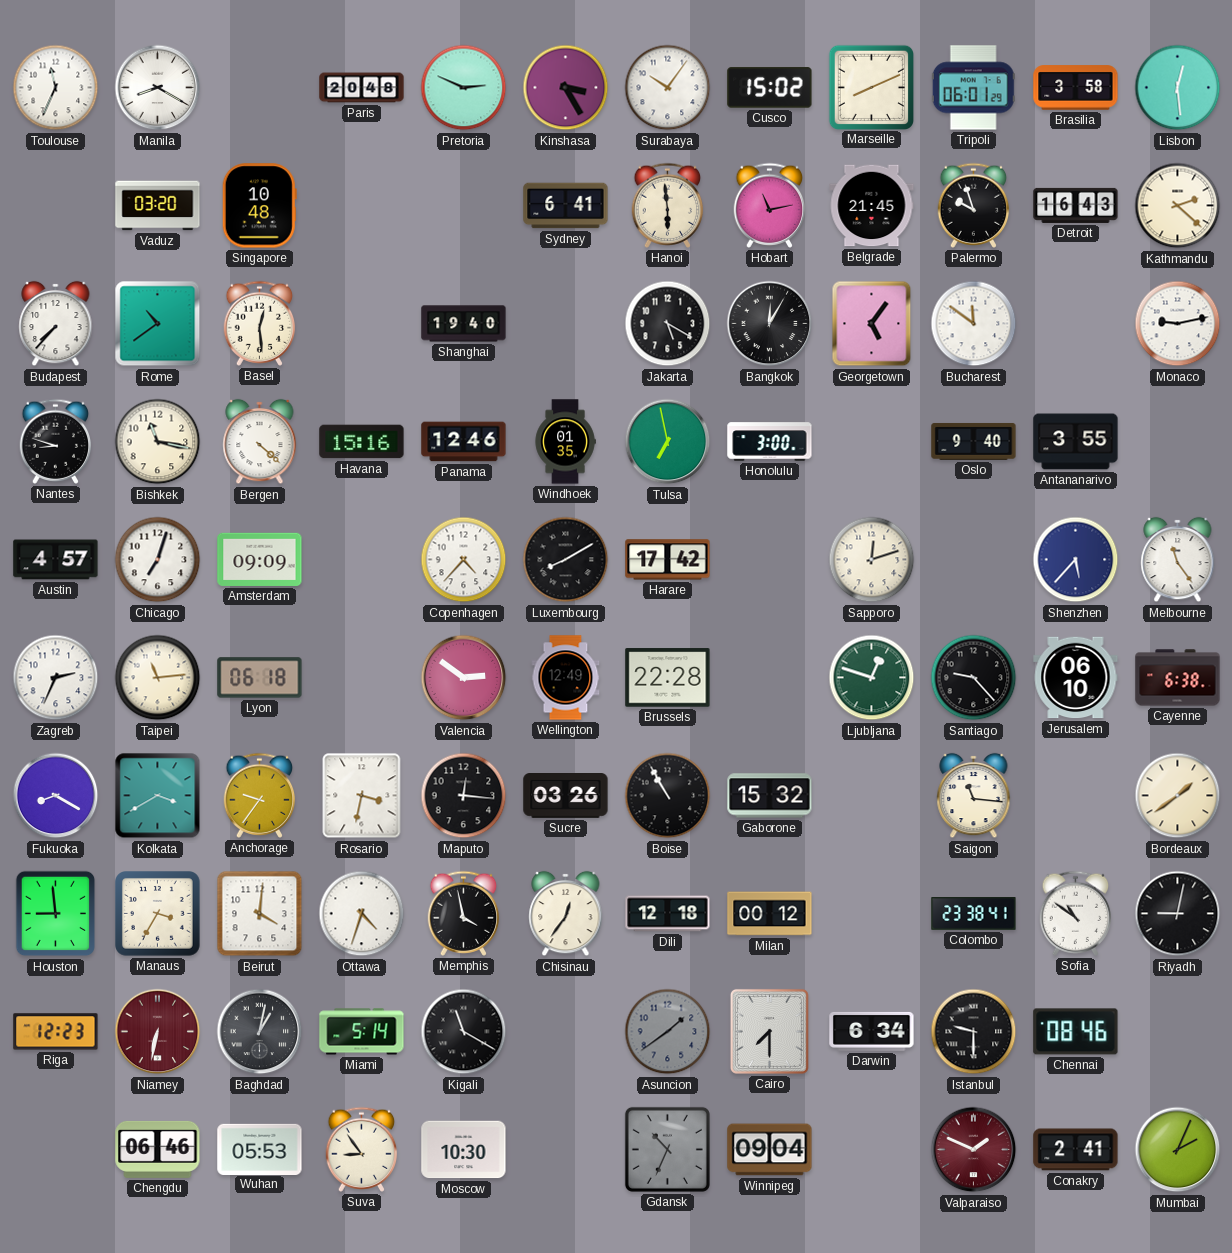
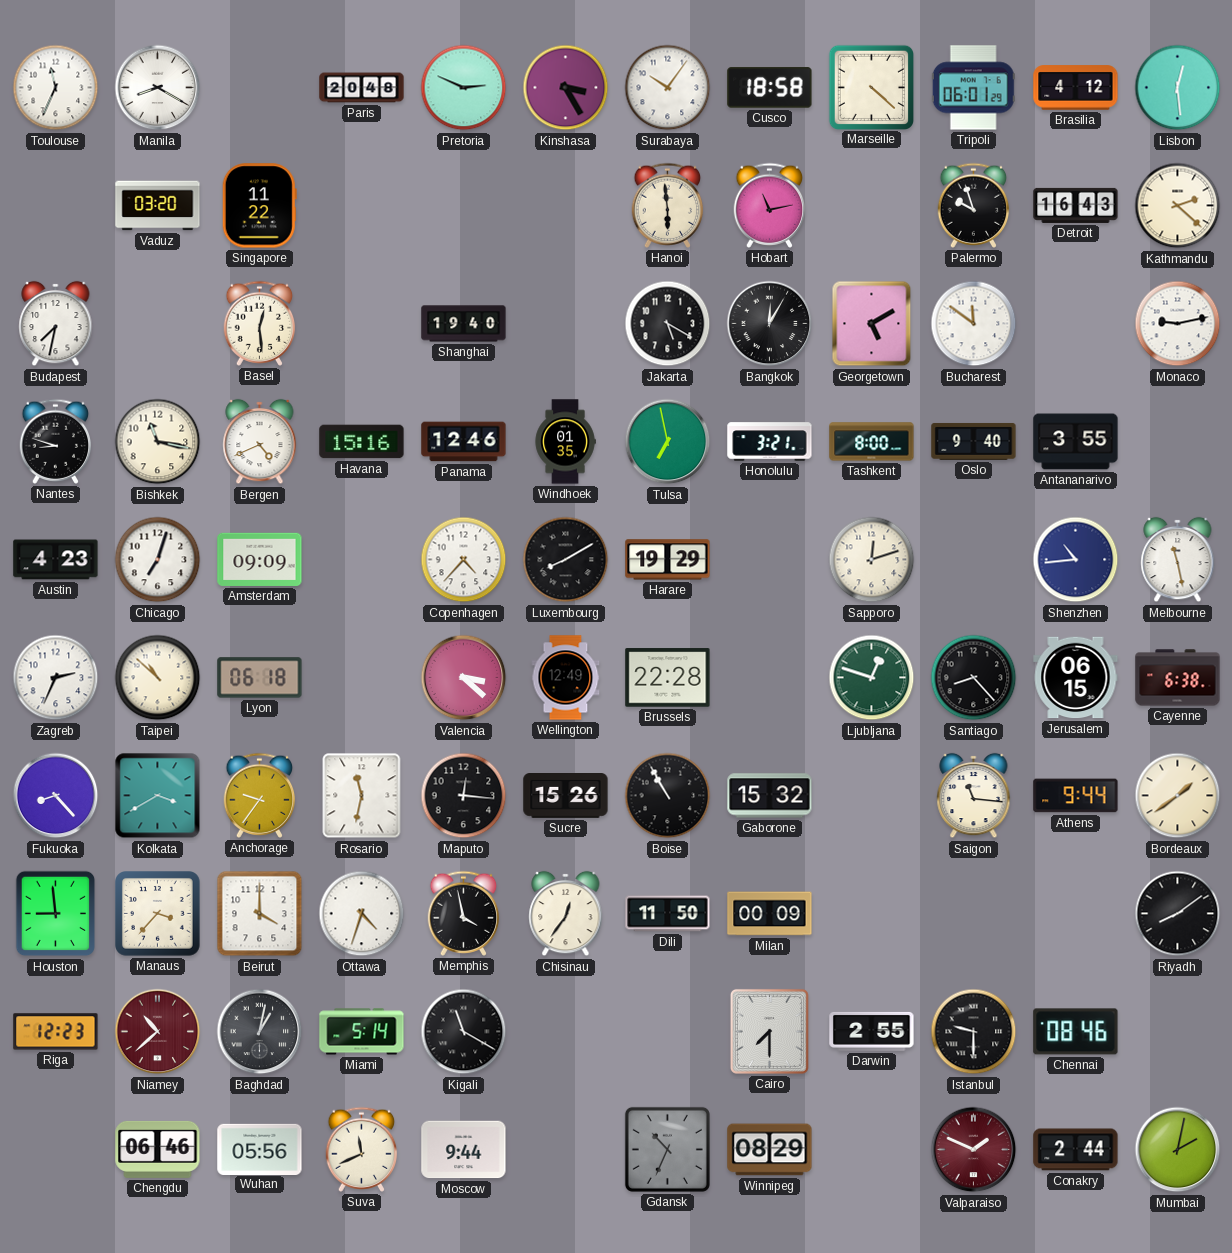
Cusco: 15:02 -> 18:58
Marseille: 8:11 -> 4:22
Brasilia: 3:58 -> 4:12
Singapore: 10:48 -> 11:22
Sydney: 6:41 -> none
Belgrade: 21:45 -> none
Budapest: 7:37 -> 7:32
Rome: 10:39 -> none
Georgetown: 5:06 -> 5:10
Bergen: 4:22 -> 4:41
Honolulu: 3:00 -> 3:21
Tashkent: none -> 8:00
Austin: 4:57 -> 4:23
Harare: 17:42 -> 19:29
Shenzhen: 5:37 -> 10:44
Melbourne: 11:24 -> 11:28
Taipei: 11:14 -> 10:52
Valencia: 2:51 -> 3:22
Santiago: 9:23 -> 8:23
Jerusalem: 06:10 -> 06:15
Fukuoka: 8:20 -> 8:23
Rosario: 3:32 -> 11:32
Sucre: 03:26 -> 15:26
Athens: none -> 9:44
Manaus: 3:35 -> 3:37
Beirut: 4:01 -> 4:00
Dili: 12:18 -> 11:50
Milan: 00:12 -> 00:09
Colombo: 23:38 -> none
Sofia: 10:51 -> none
Riyadh: 9:02 -> 8:09
Niamey: 6:32 -> 10:38
Asuncion: 1:39 -> none
Darwin: 6:34 -> 2:55
Wuhan: 05:53 -> 05:56
Suva: 8:54 -> 11:41
Moscow: 10:30 -> 9:44
Winnipeg: 09:04 -> 08:29
Conakry: 2:41 -> 2:44
Mumbai: 2:04 -> 2:02
